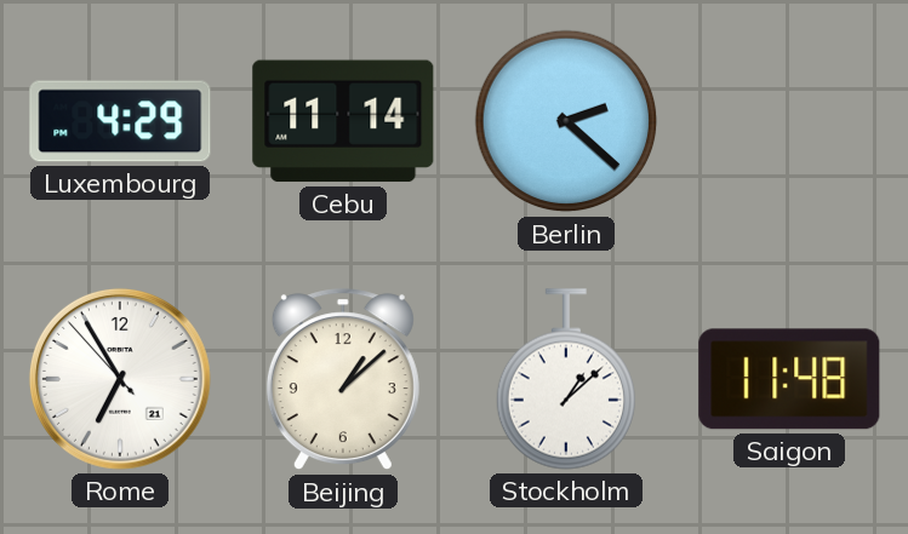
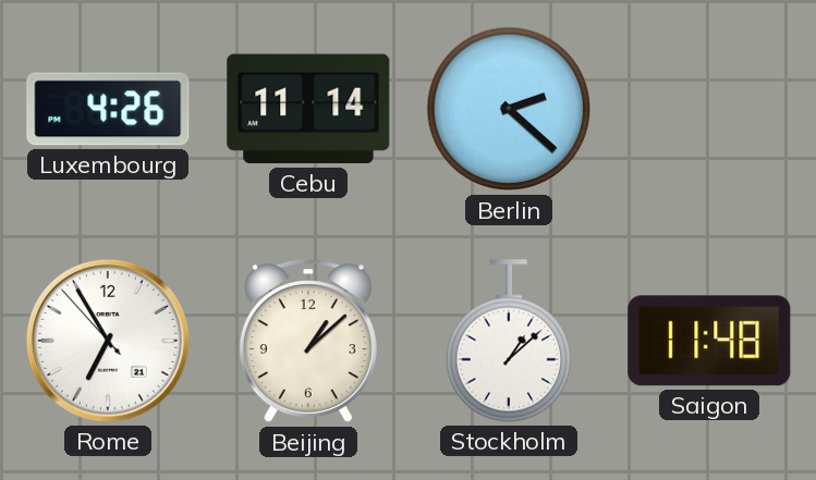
Luxembourg: 4:29 -> 4:26
